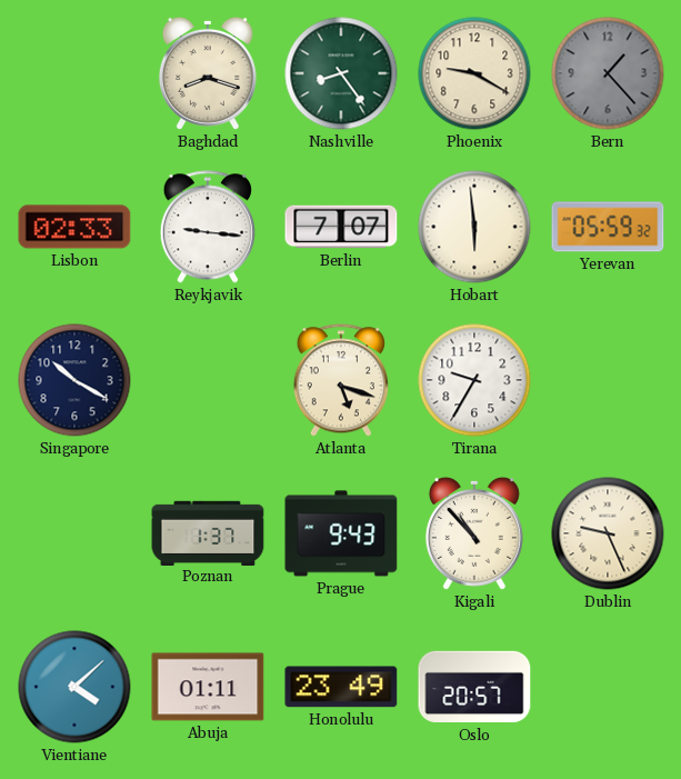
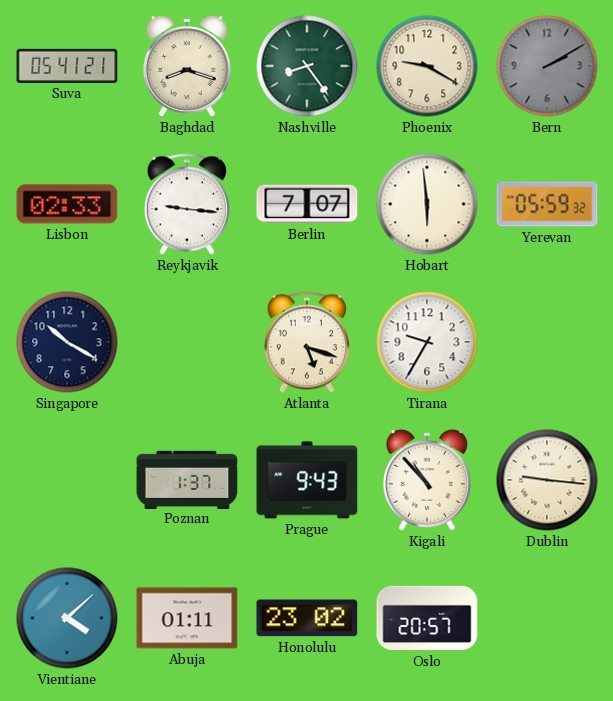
Suva: none -> 05:41
Bern: 1:23 -> 2:10
Dublin: 9:26 -> 9:16
Honolulu: 23:49 -> 23:02
